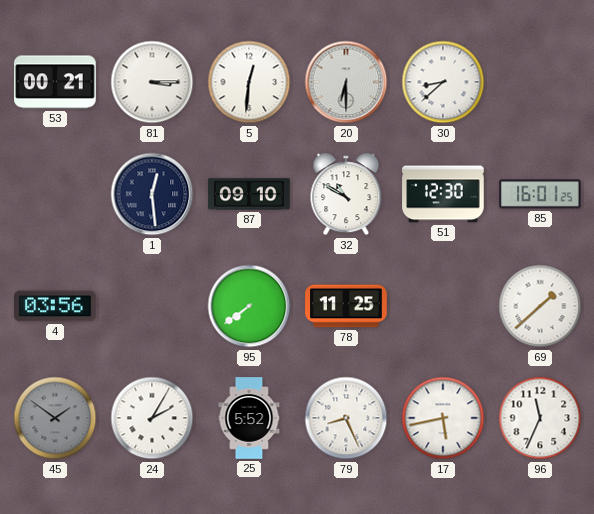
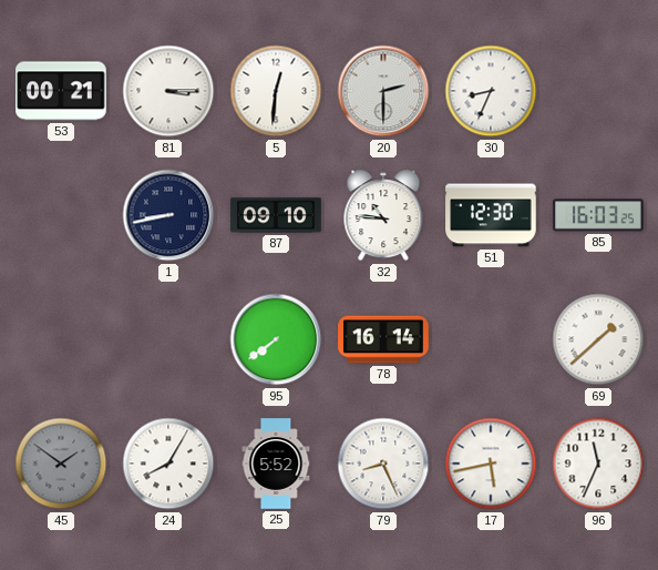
20: 6:30 -> 2:30
30: 8:38 -> 8:34
1: 12:29 -> 8:43
32: 10:50 -> 10:46
85: 16:01 -> 16:03
4: 03:56 -> none
78: 11:25 -> 16:14
24: 2:05 -> 8:05
